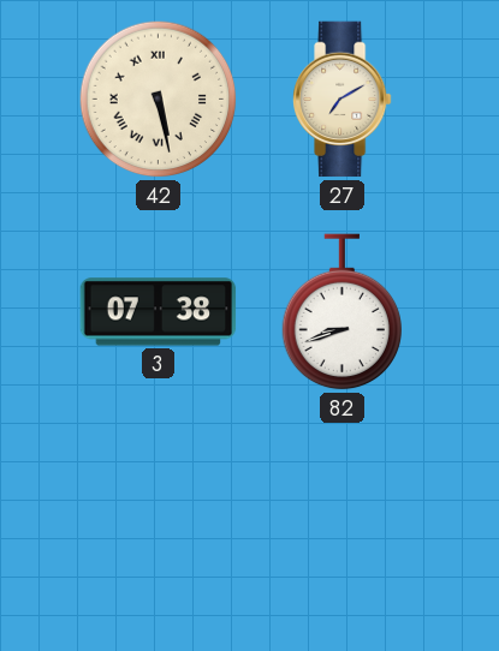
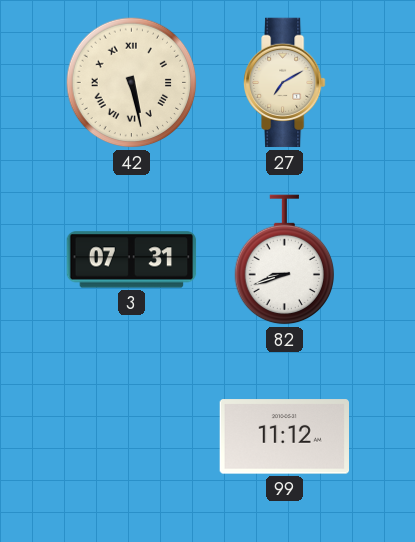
3: 07:38 -> 07:31
99: none -> 11:12
